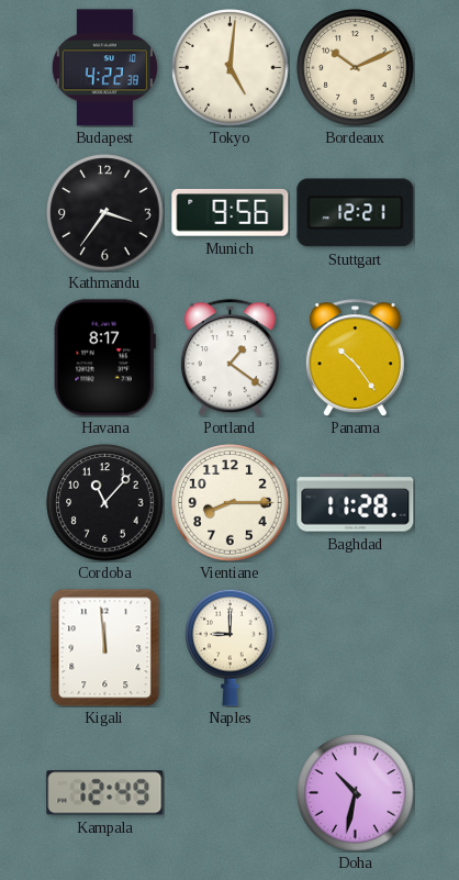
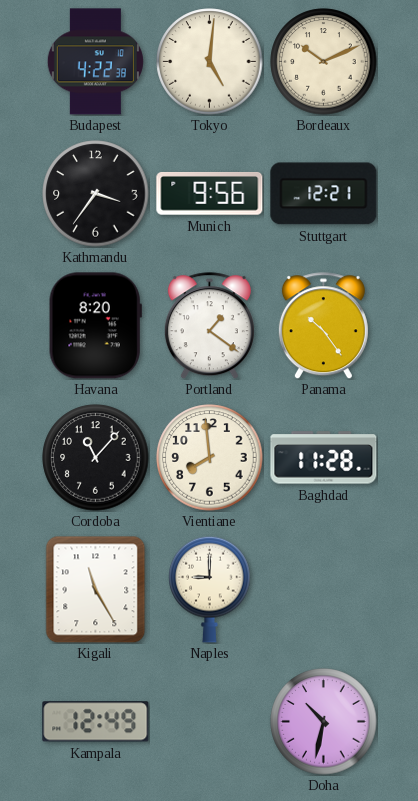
Havana: 8:17 -> 8:20
Vientiane: 8:15 -> 7:59
Kigali: 11:59 -> 11:25
